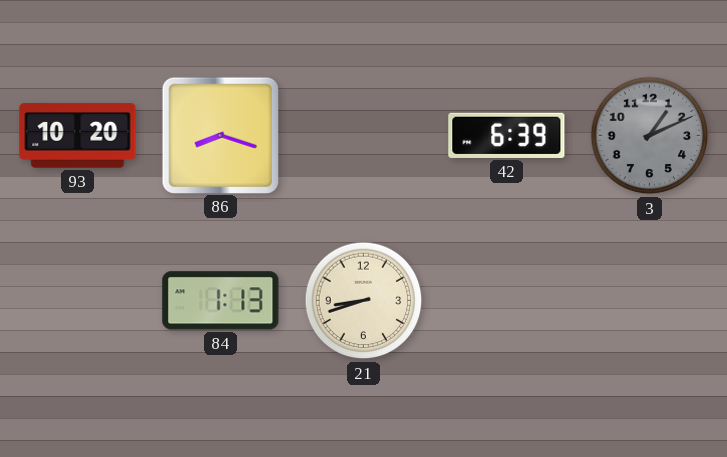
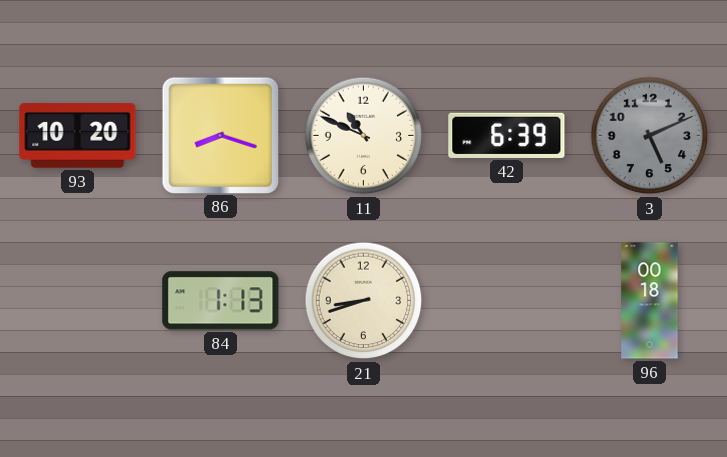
11: none -> 10:49
3: 1:11 -> 5:11
96: none -> 00:18
